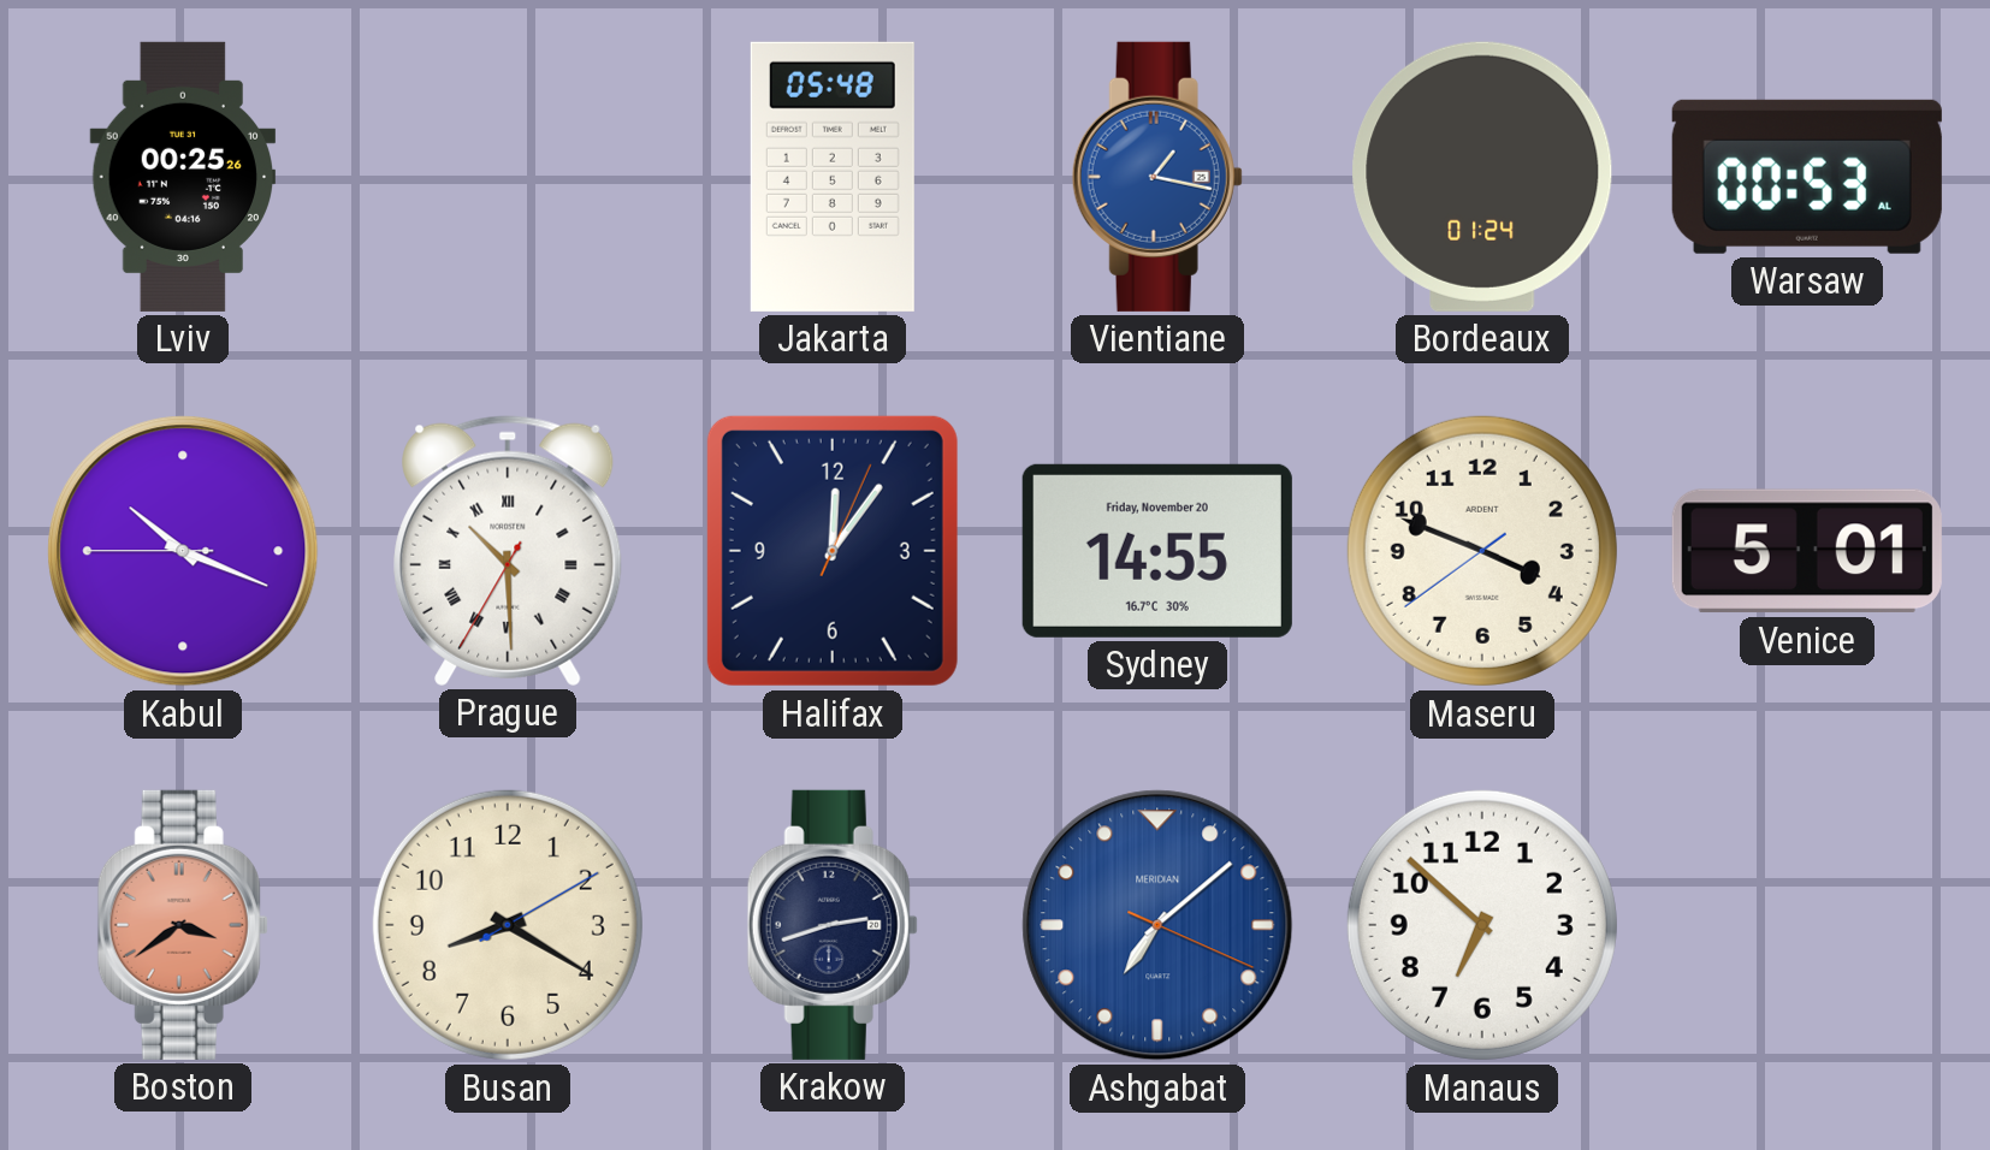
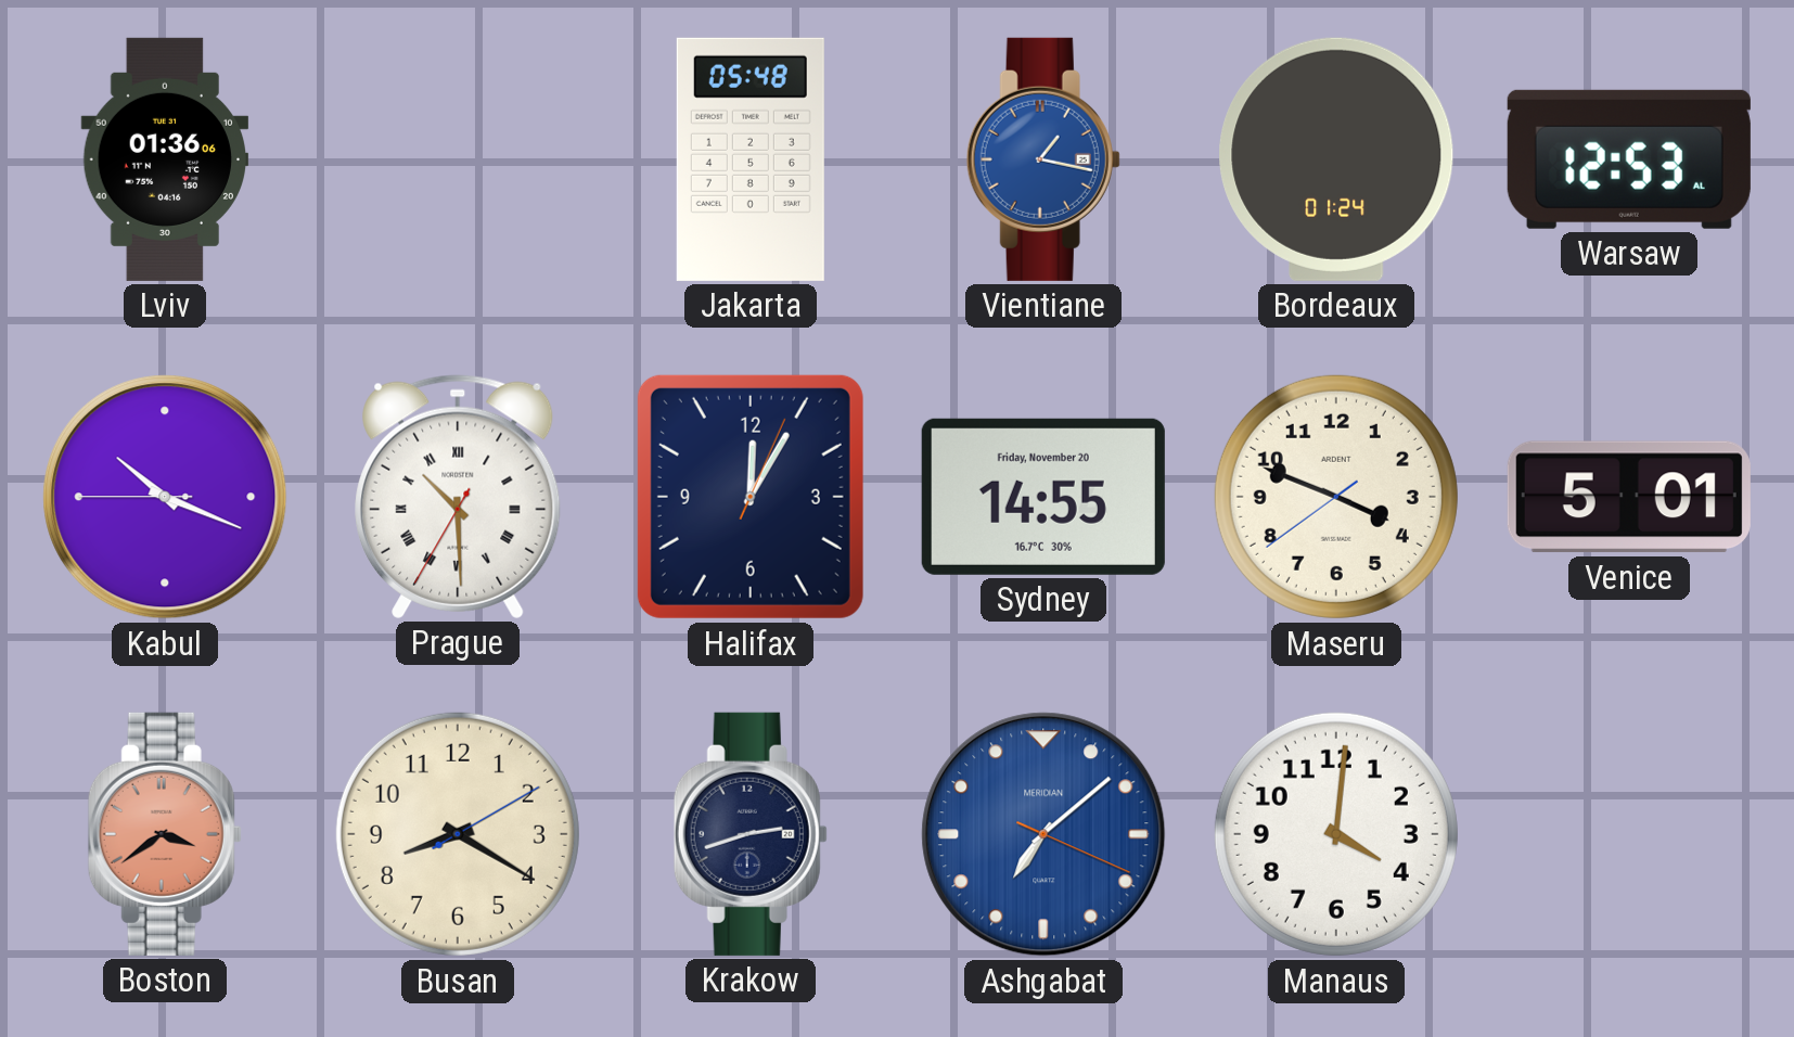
Lviv: 00:25 -> 01:36
Warsaw: 00:53 -> 12:53
Halifax: 12:06 -> 12:05
Manaus: 6:52 -> 4:01
